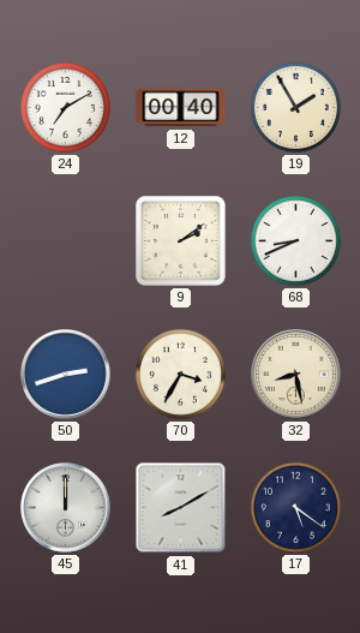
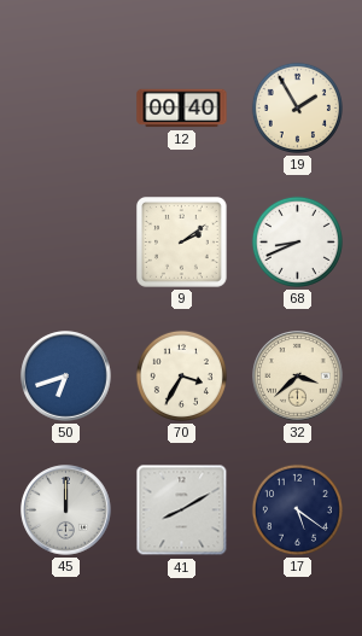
24: 7:10 -> none
50: 2:42 -> 6:42
32: 8:28 -> 3:38
